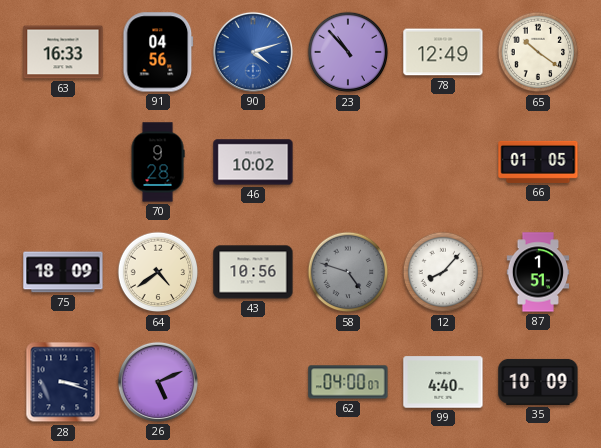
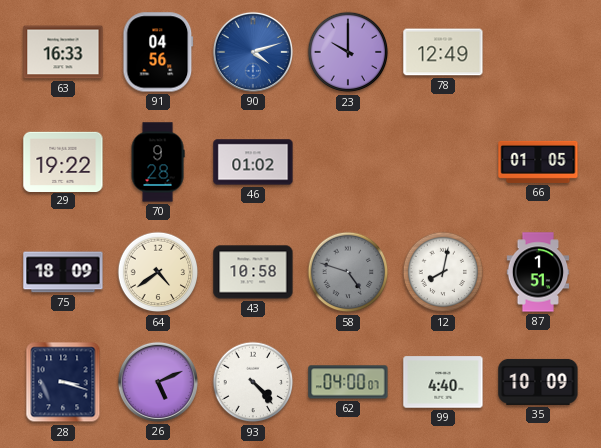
23: 10:53 -> 10:00
65: 10:21 -> none
29: none -> 19:22
46: 10:02 -> 01:02
43: 10:56 -> 10:58
12: 8:07 -> 8:02
93: none -> 4:23
